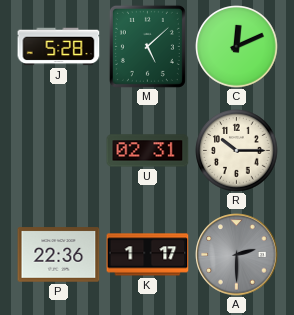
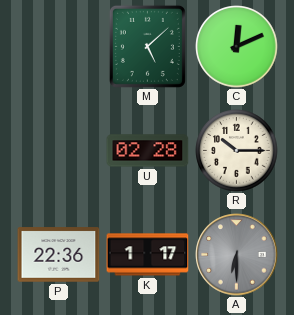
J: 5:28 -> none
U: 02:31 -> 02:28
A: 2:30 -> 6:30
